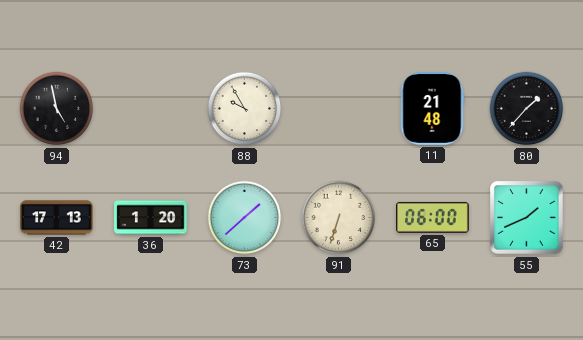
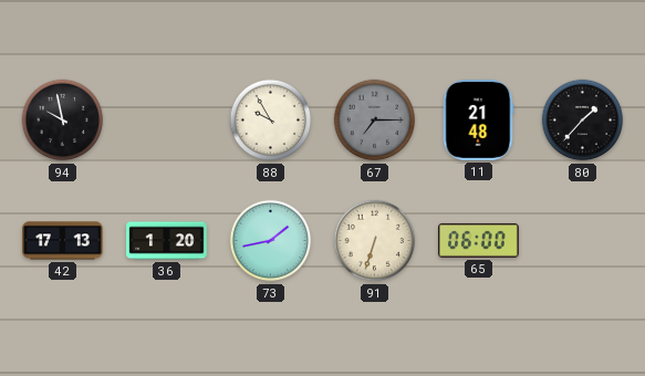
94: 4:58 -> 9:58
67: none -> 7:15
73: 1:38 -> 1:43
55: 1:41 -> none
